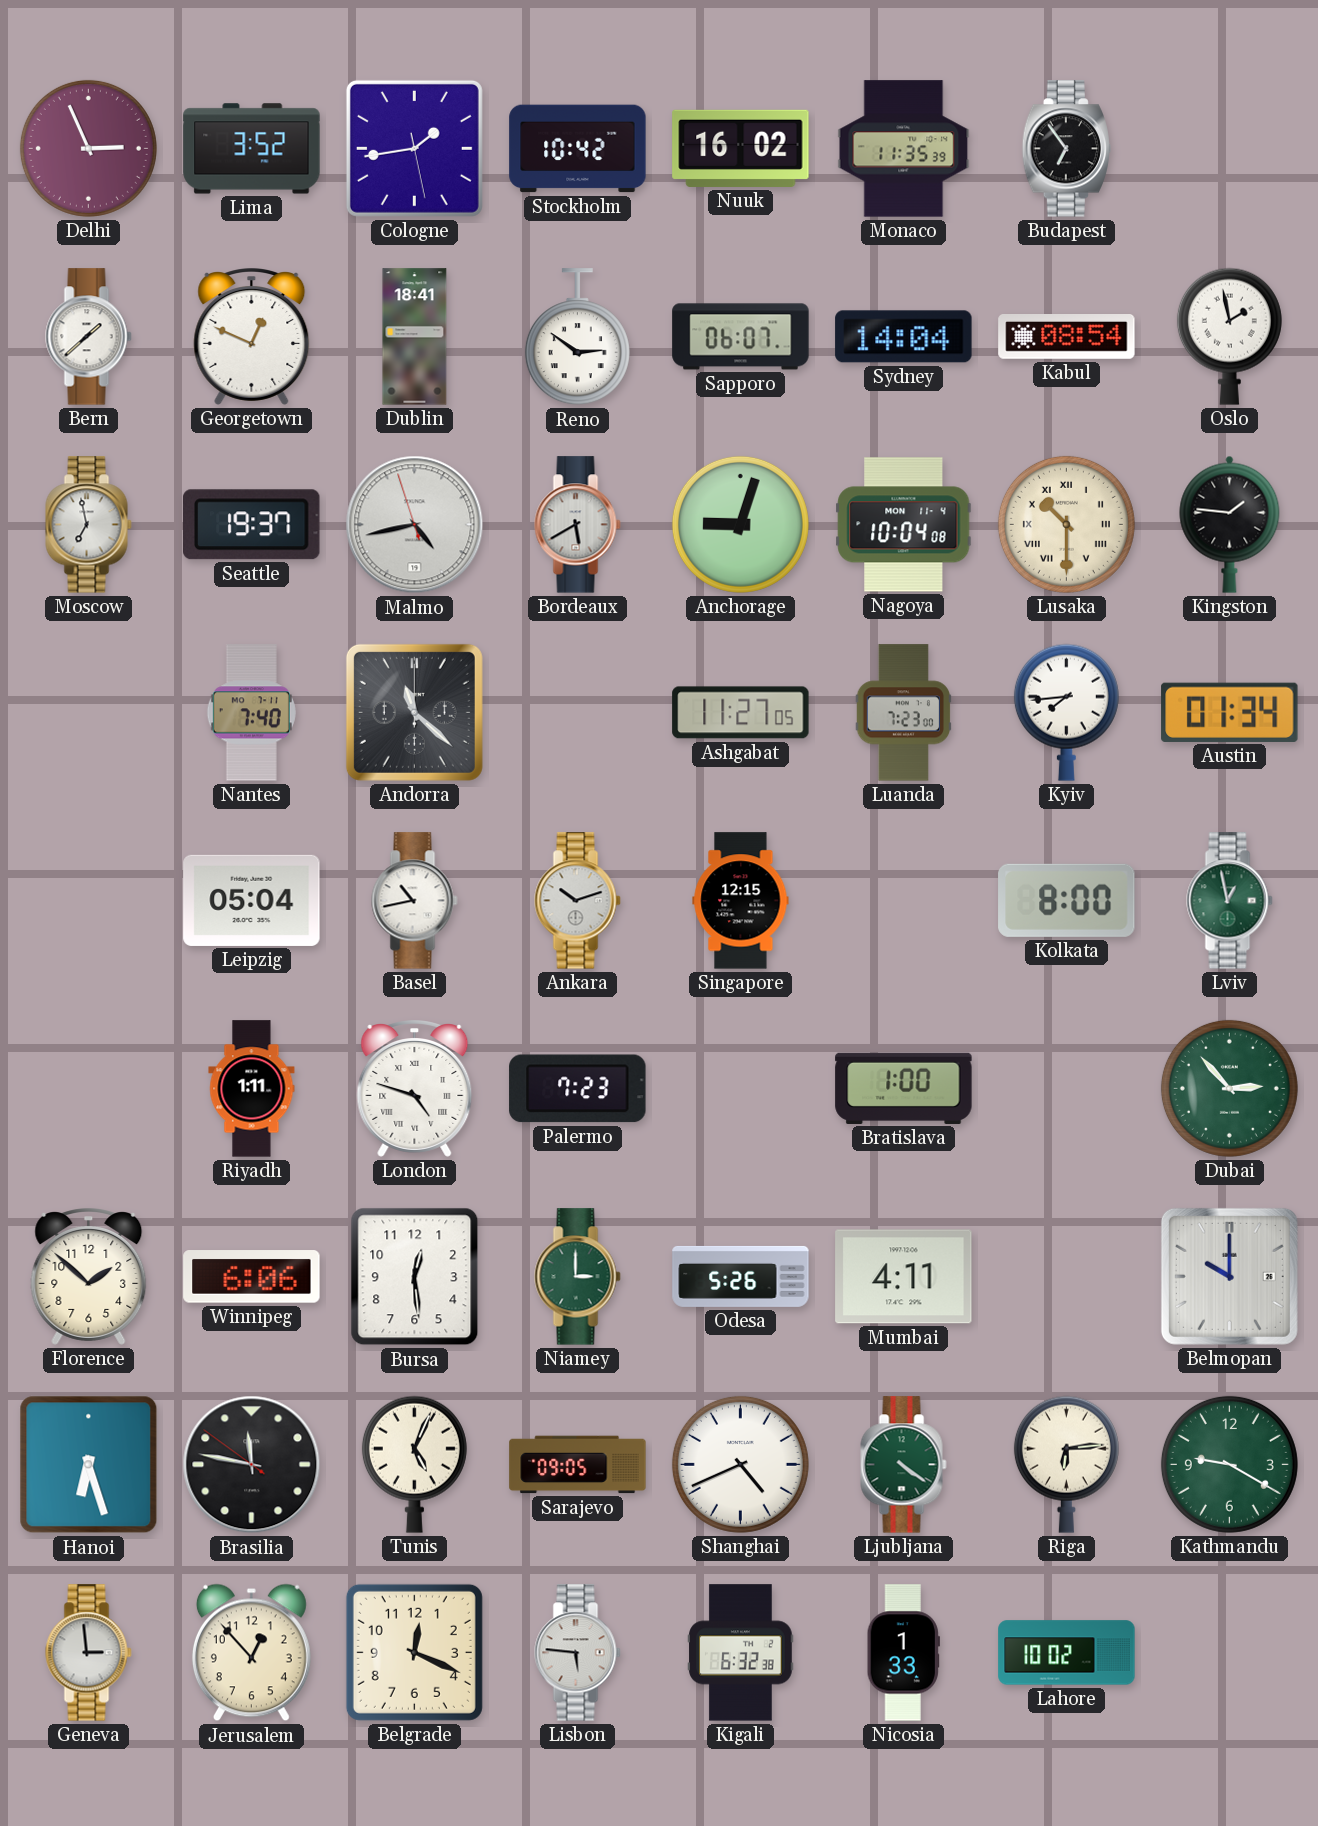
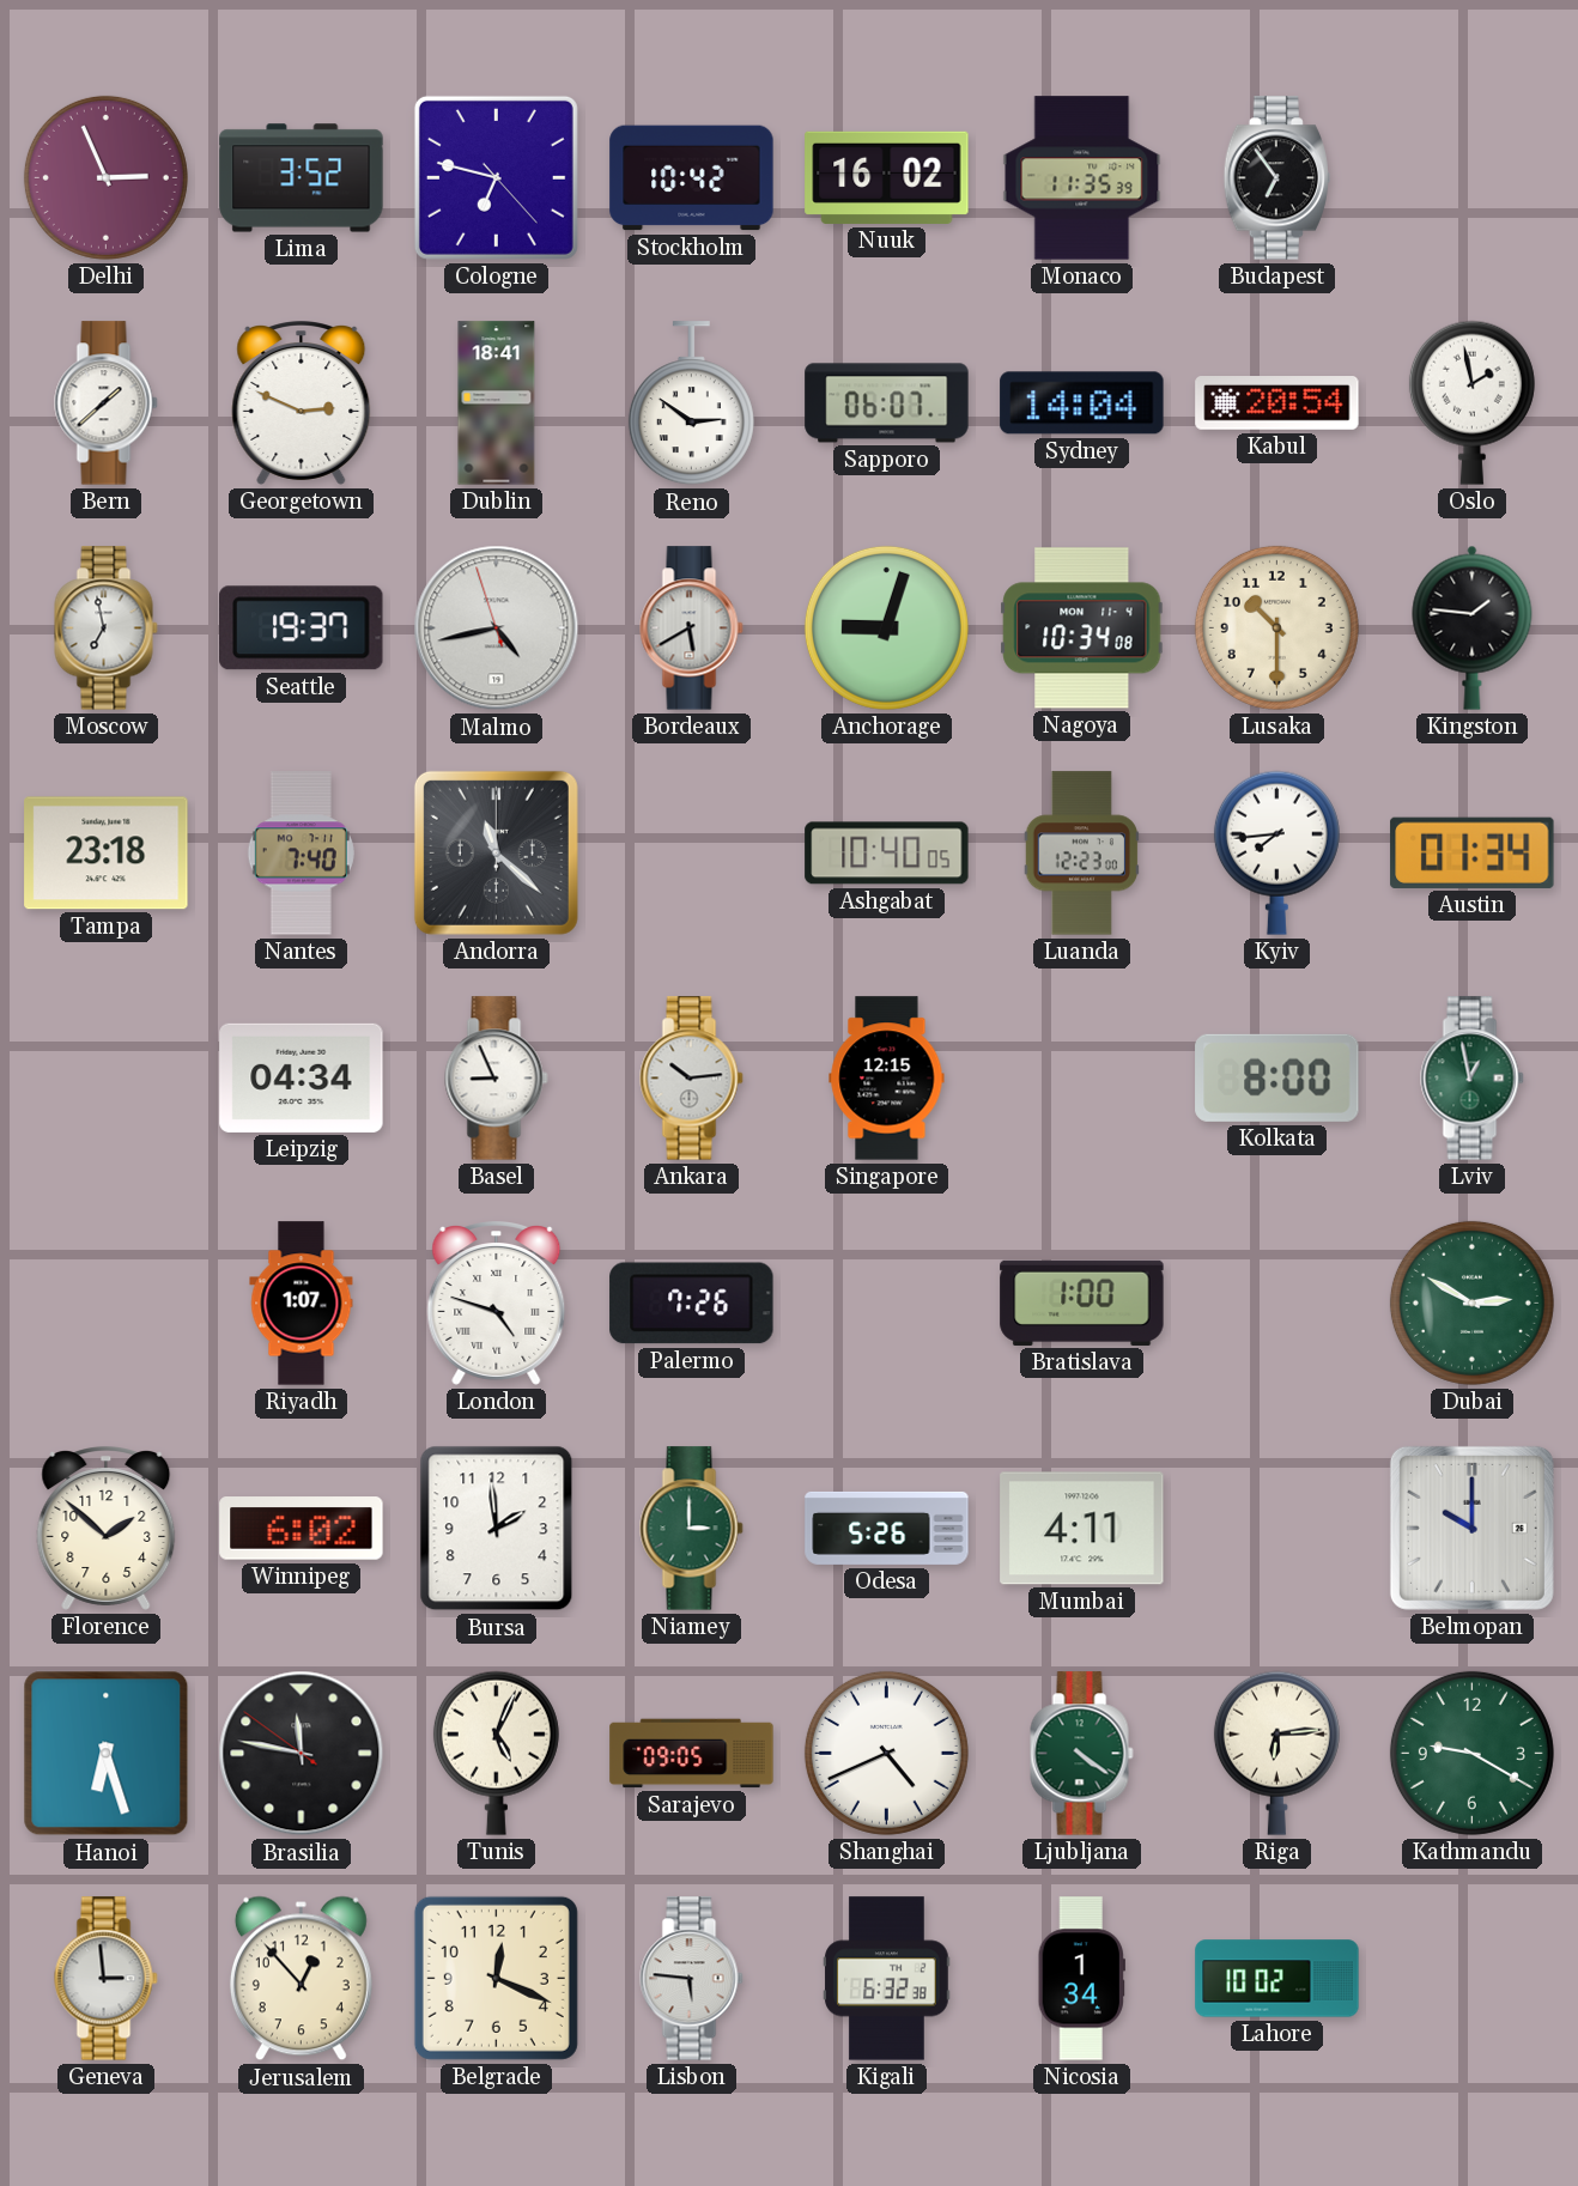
Cologne: 1:43 -> 6:47
Georgetown: 12:49 -> 2:49
Kabul: 08:54 -> 20:54
Nagoya: 10:04 -> 10:34
Lusaka numerals: Roman -> Arabic
Tampa: none -> 23:18
Ashgabat: 11:27 -> 10:40
Luanda: 7:23 -> 12:23
Leipzig: 05:04 -> 04:34
Basel: 10:43 -> 8:56
Ankara: 10:12 -> 10:14
Riyadh: 1:11 -> 1:07
Palermo: 7:23 -> 7:26
Dubai: 2:53 -> 2:50
Winnipeg: 6:06 -> 6:02
Bursa: 12:29 -> 1:59
Nicosia: 1:33 -> 1:34
